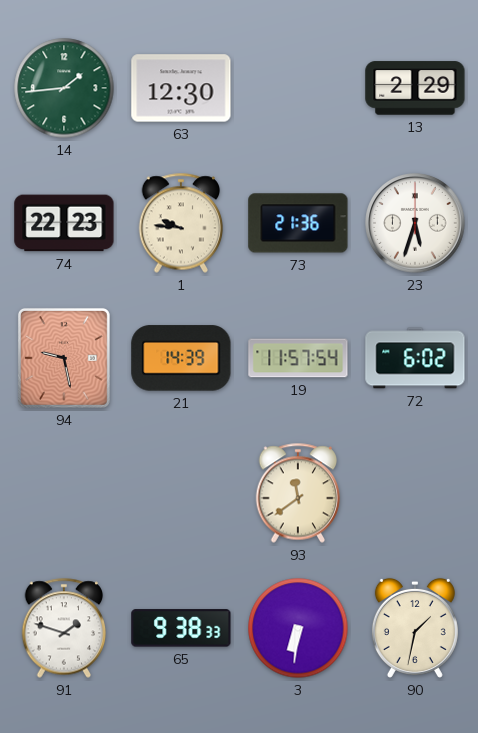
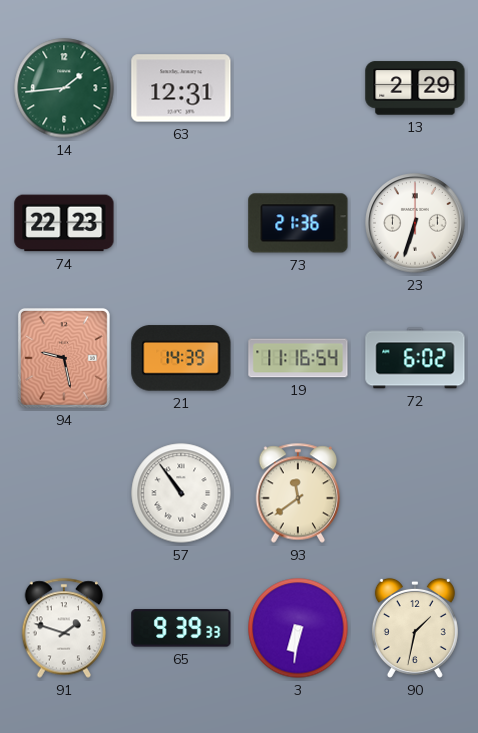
63: 12:30 -> 12:31
1: 9:46 -> none
23: 5:33 -> 6:33
19: 11:57 -> 11:16
57: none -> 10:54
65: 9:38 -> 9:39
